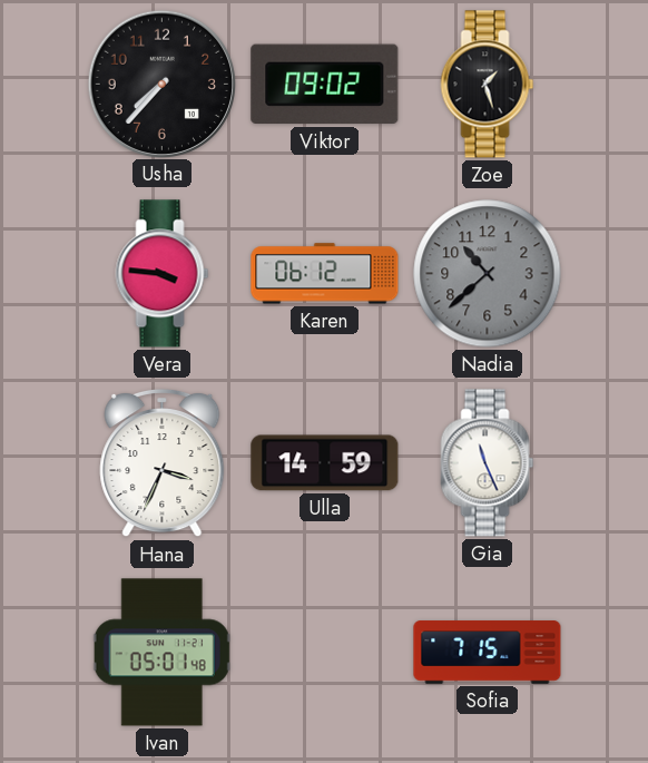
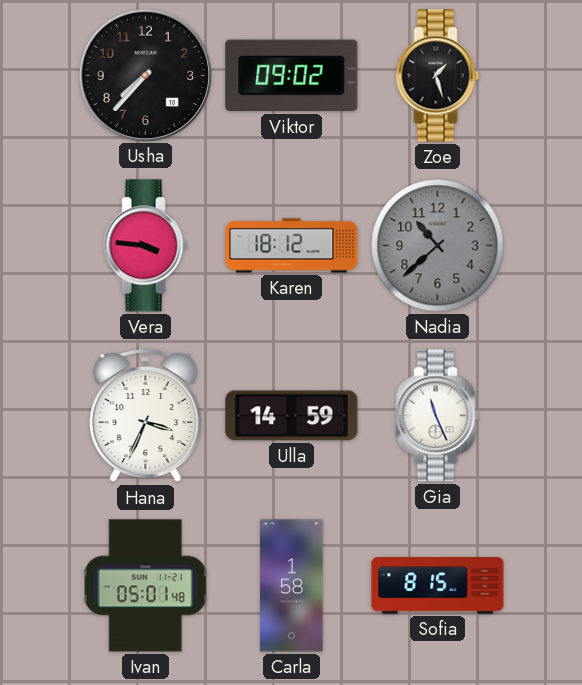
Karen: 06:12 -> 18:12
Carla: none -> 1:58
Sofia: 7:15 -> 8:15
